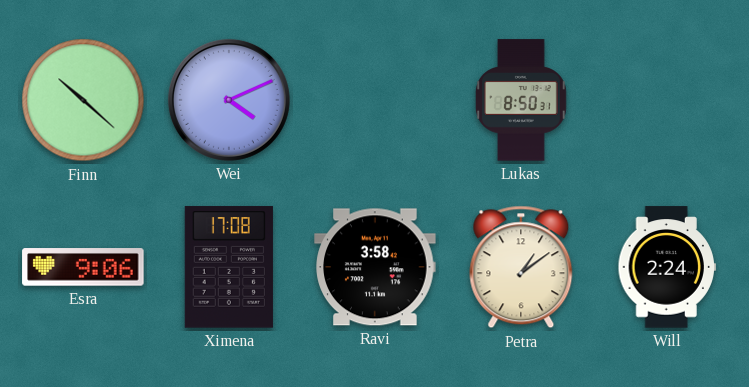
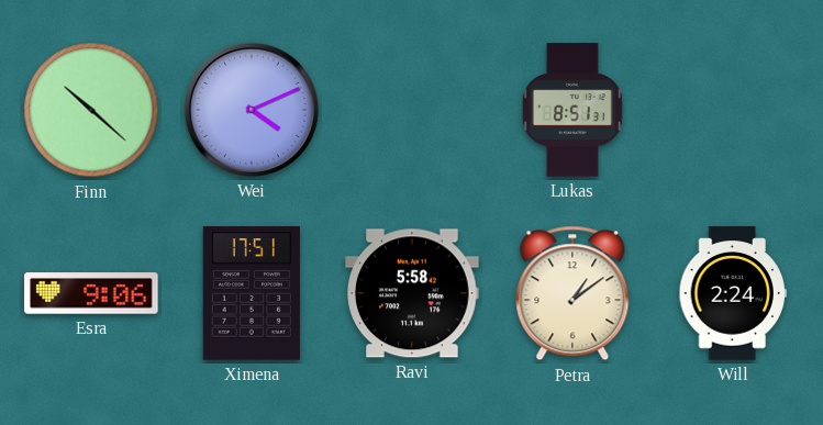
Lukas: 8:50 -> 8:51
Ximena: 17:08 -> 17:51
Ravi: 3:58 -> 5:58
